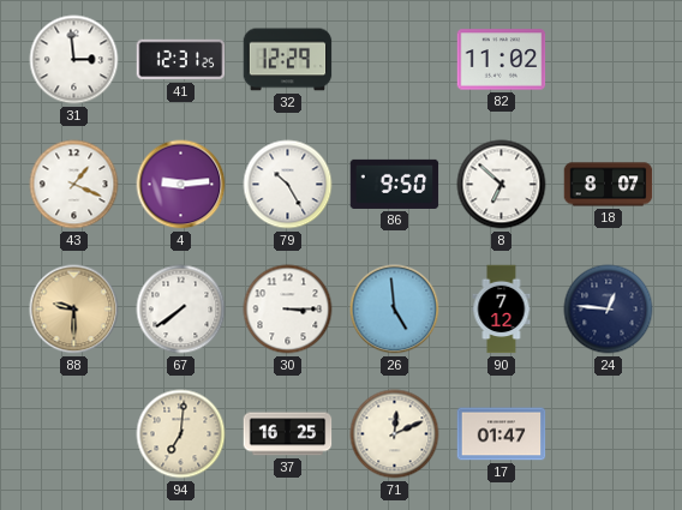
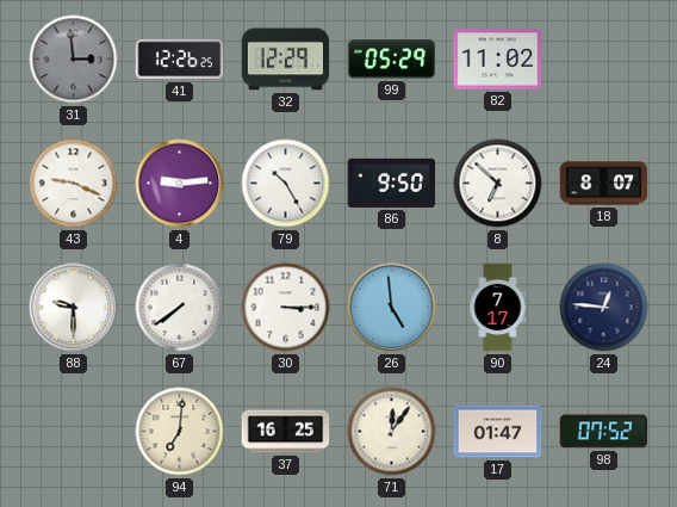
31 dial: white -> grey
41: 12:31 -> 12:26
99: none -> 05:29
43: 1:19 -> 9:19
88 dial: champagne -> white
90: 7:12 -> 7:17
71: 12:11 -> 12:06
98: none -> 07:52
